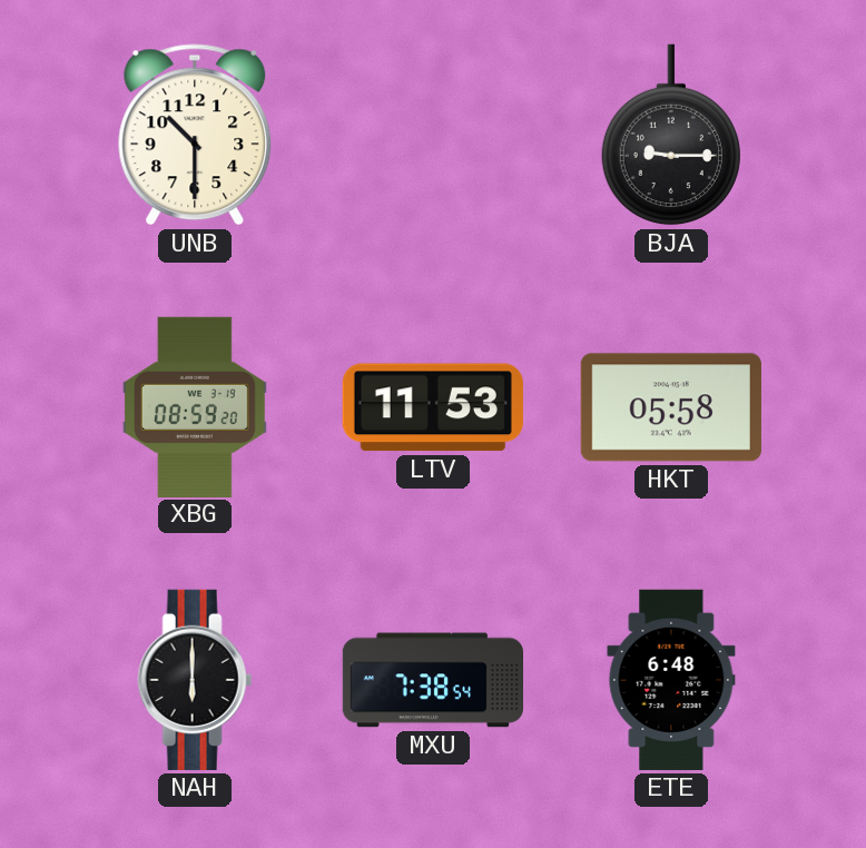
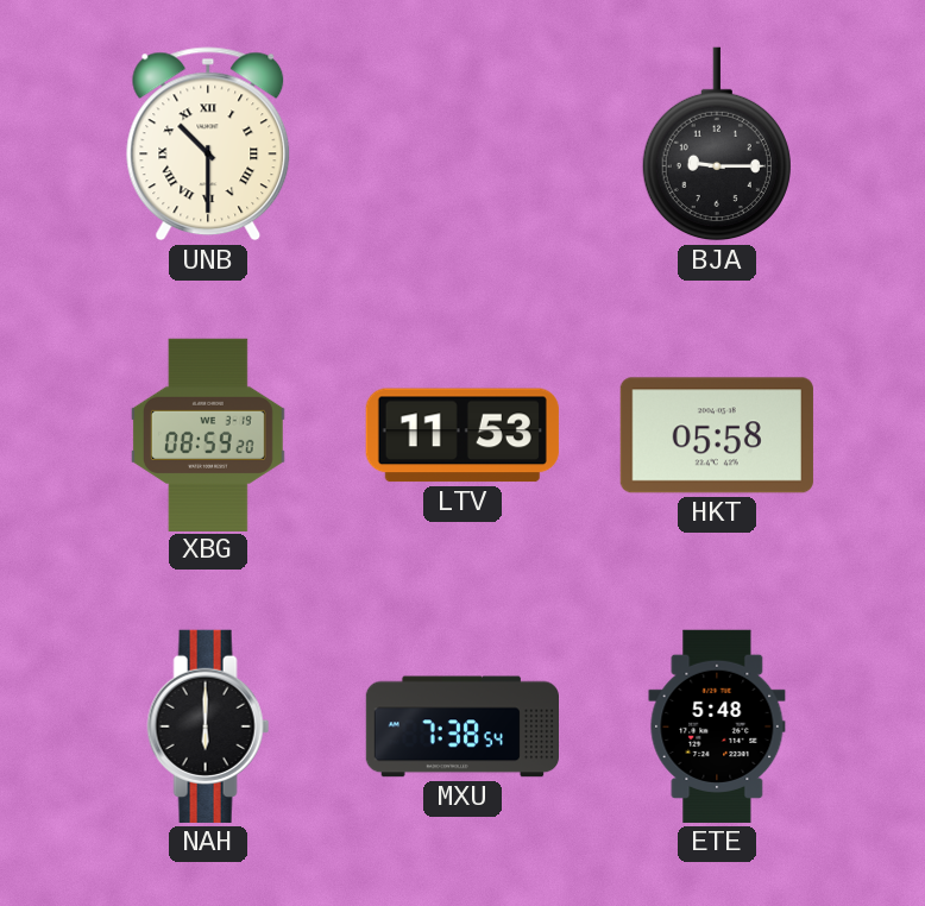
UNB numerals: Arabic -> Roman
ETE: 6:48 -> 5:48
